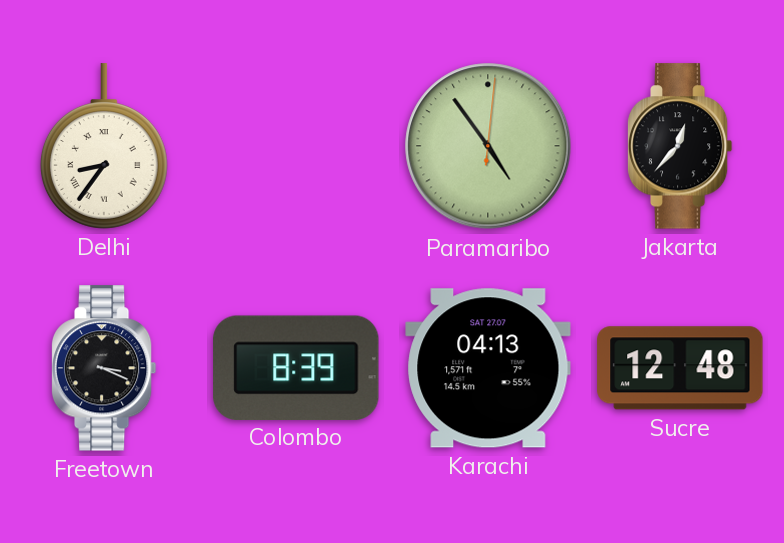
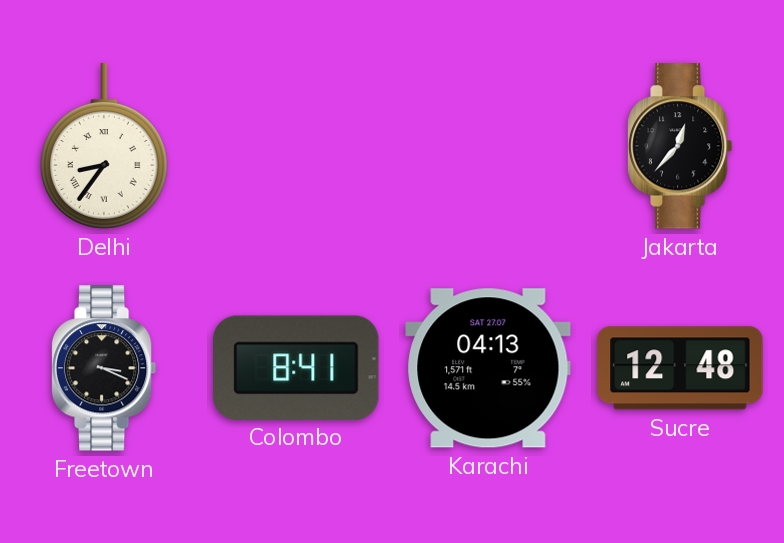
Paramaribo: 4:54 -> none
Colombo: 8:39 -> 8:41
